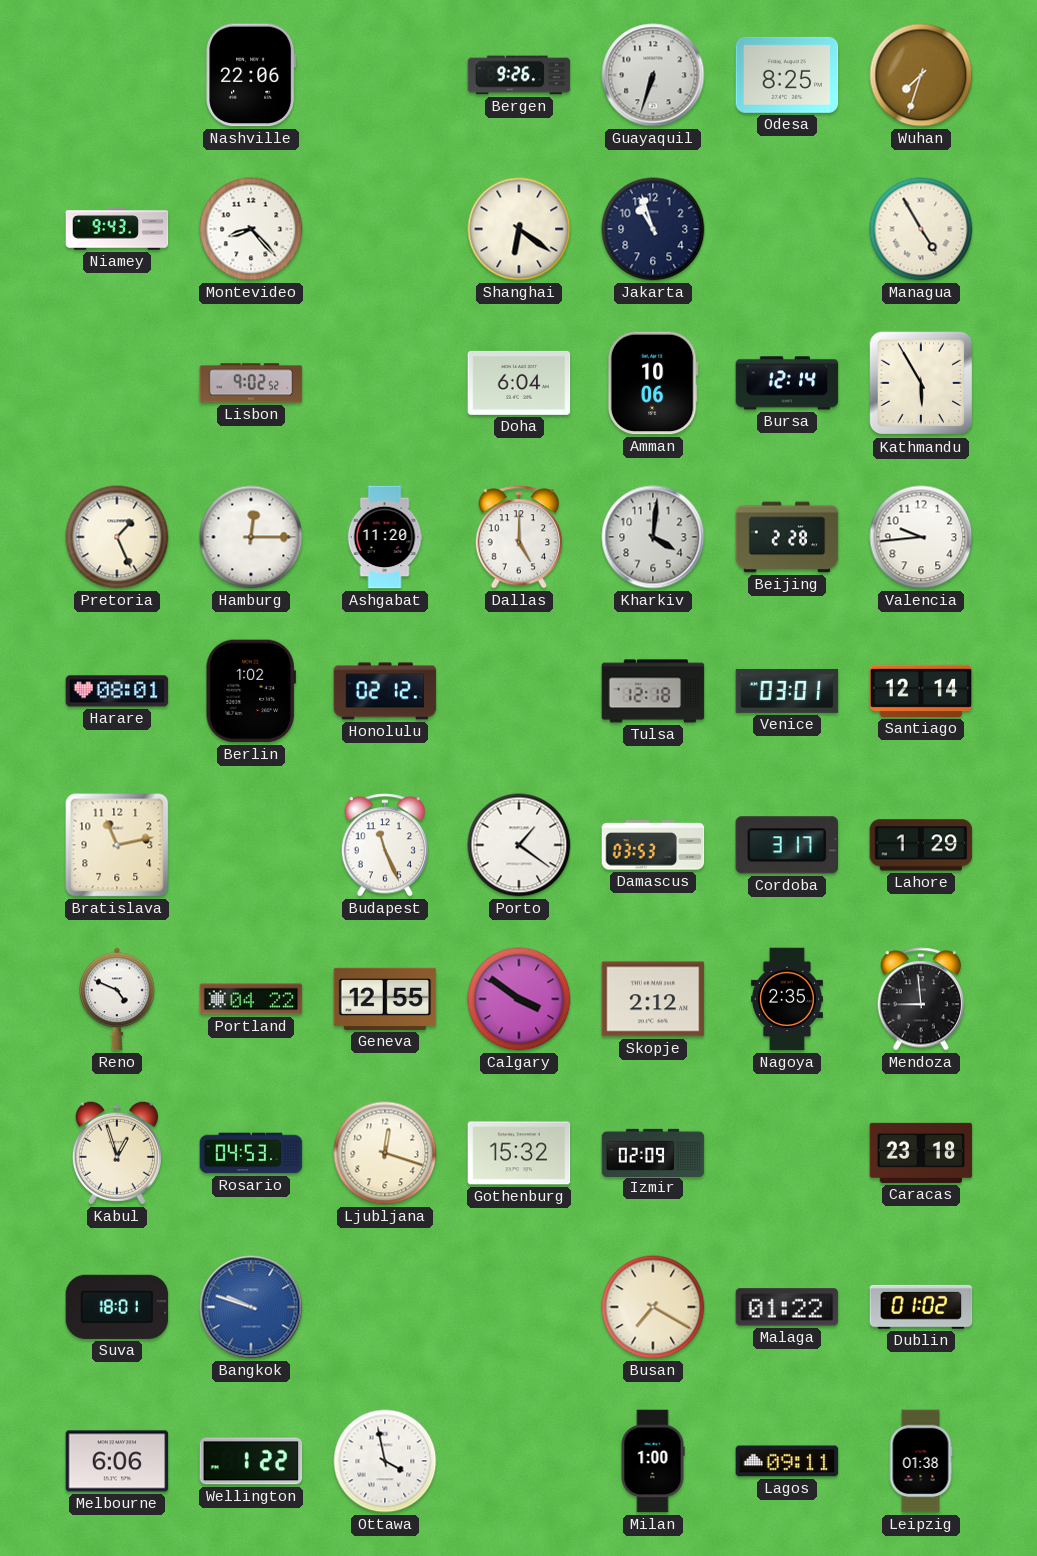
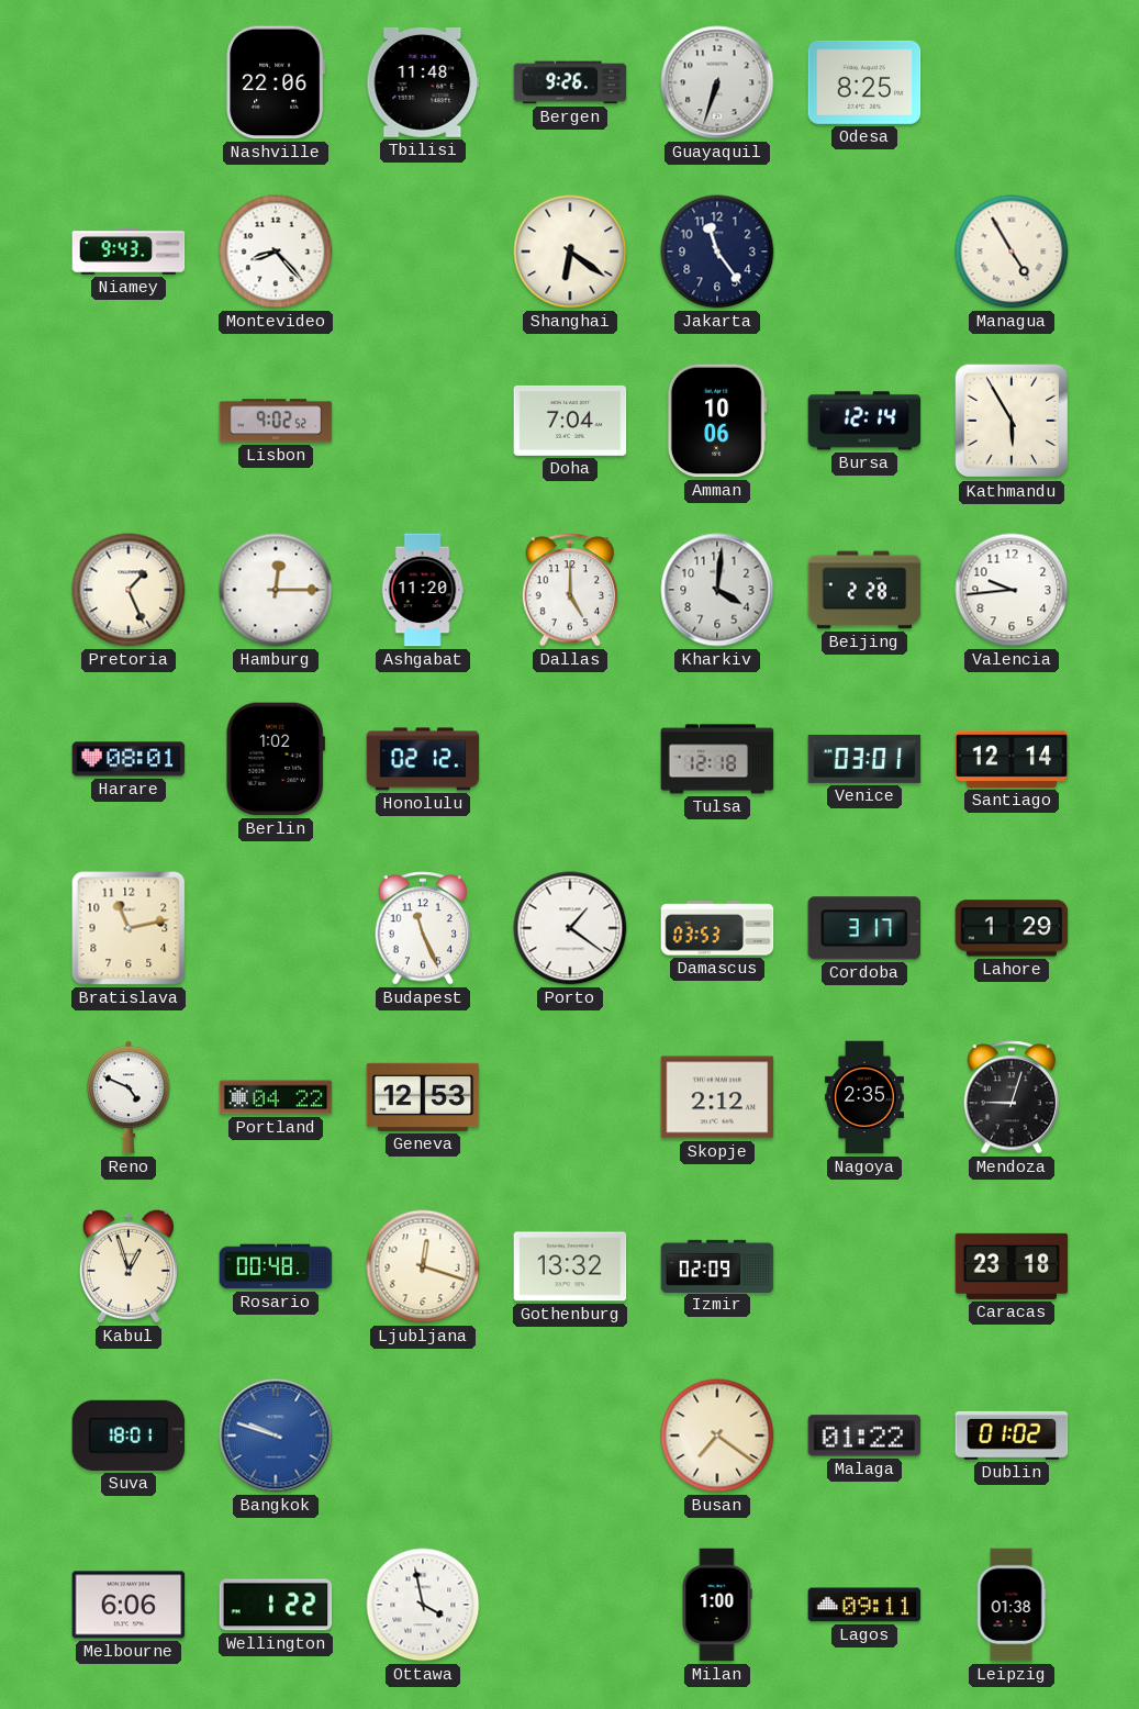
Tbilisi: none -> 11:48
Wuhan: 7:33 -> none
Jakarta: 10:57 -> 11:24
Doha: 6:04 -> 7:04
Geneva: 12:55 -> 12:53
Calgary: 3:51 -> none
Mendoza: 8:59 -> 9:03
Rosario: 04:53 -> 00:48
Gothenburg: 15:32 -> 13:32
Busan: 7:20 -> 7:21
